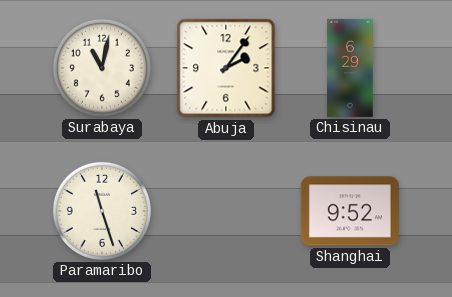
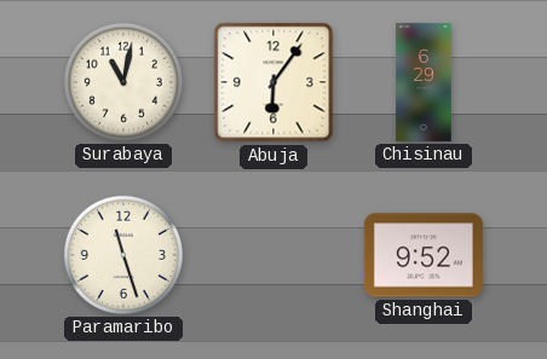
Abuja: 2:06 -> 6:06
